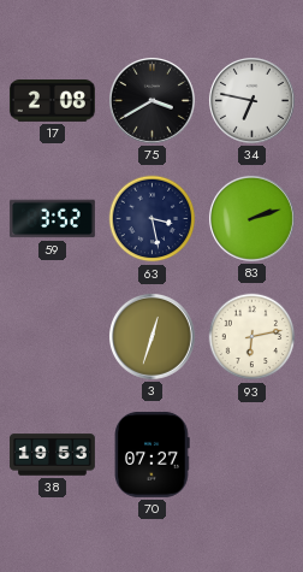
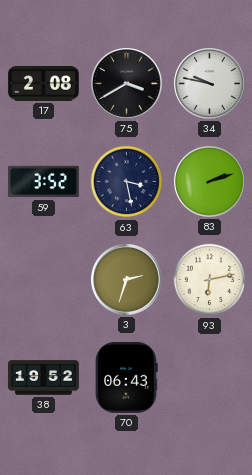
34: 6:47 -> 9:47
3: 12:33 -> 2:33
38: 19:53 -> 19:52
70: 07:27 -> 06:43
